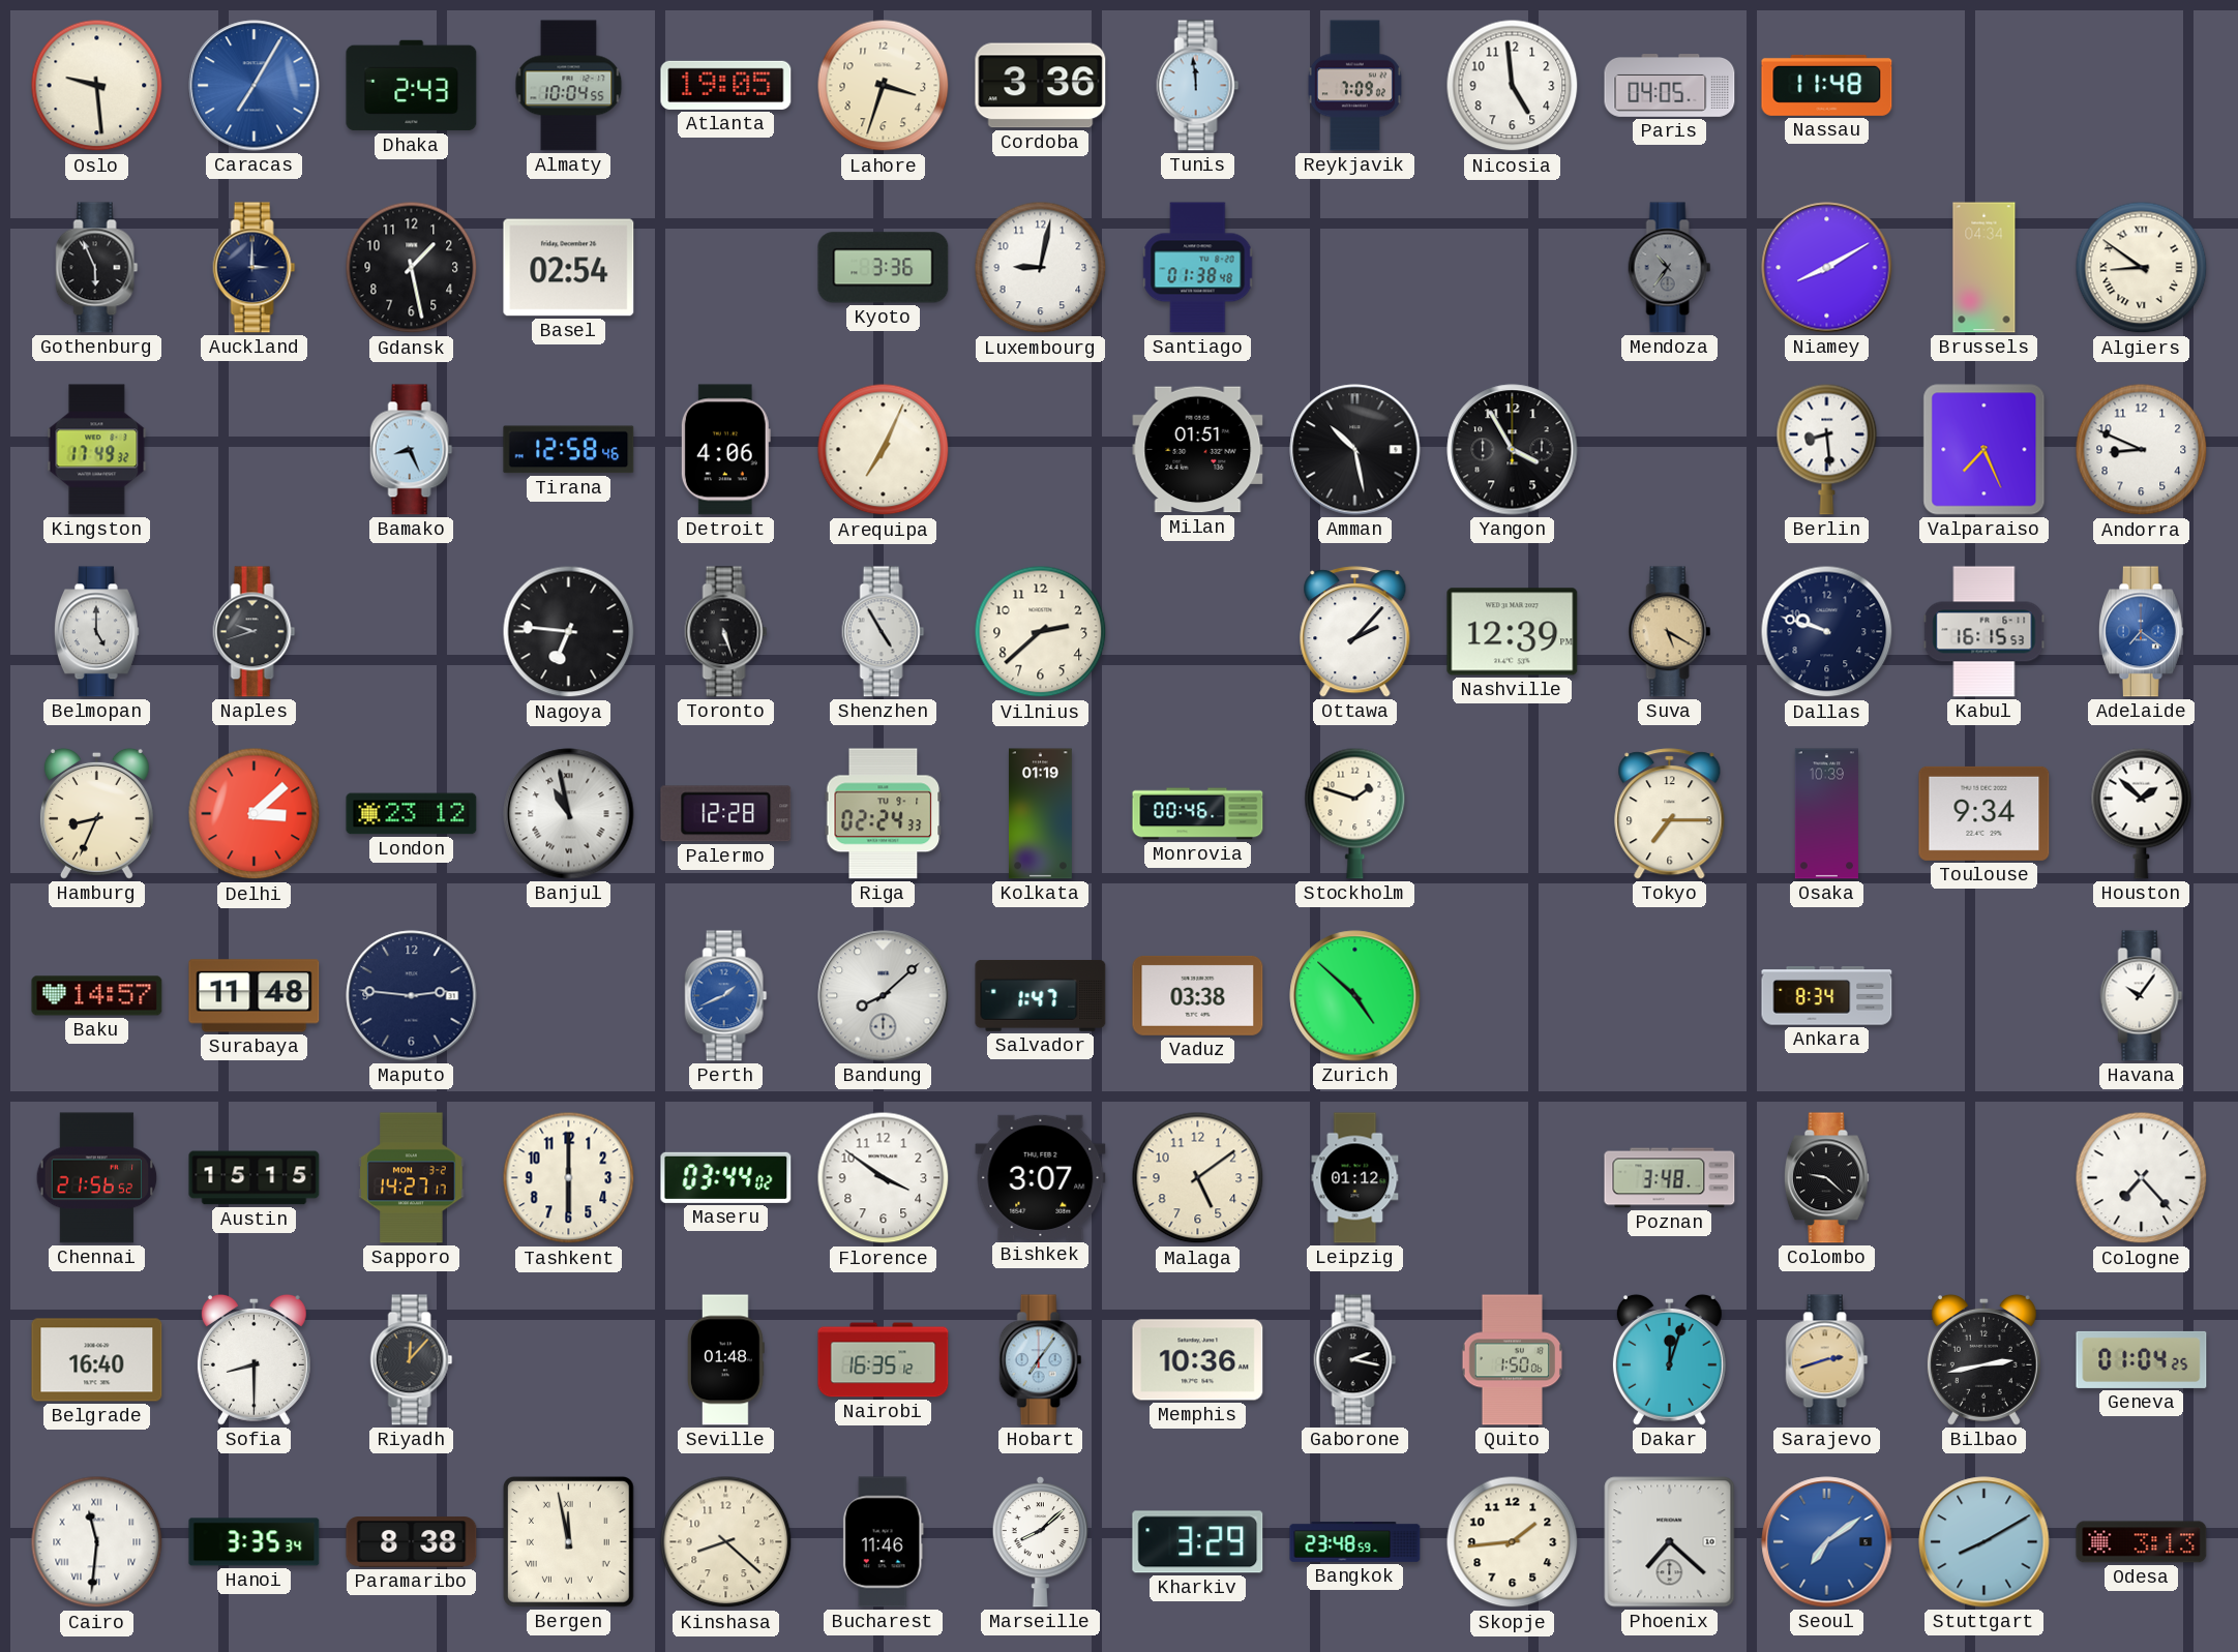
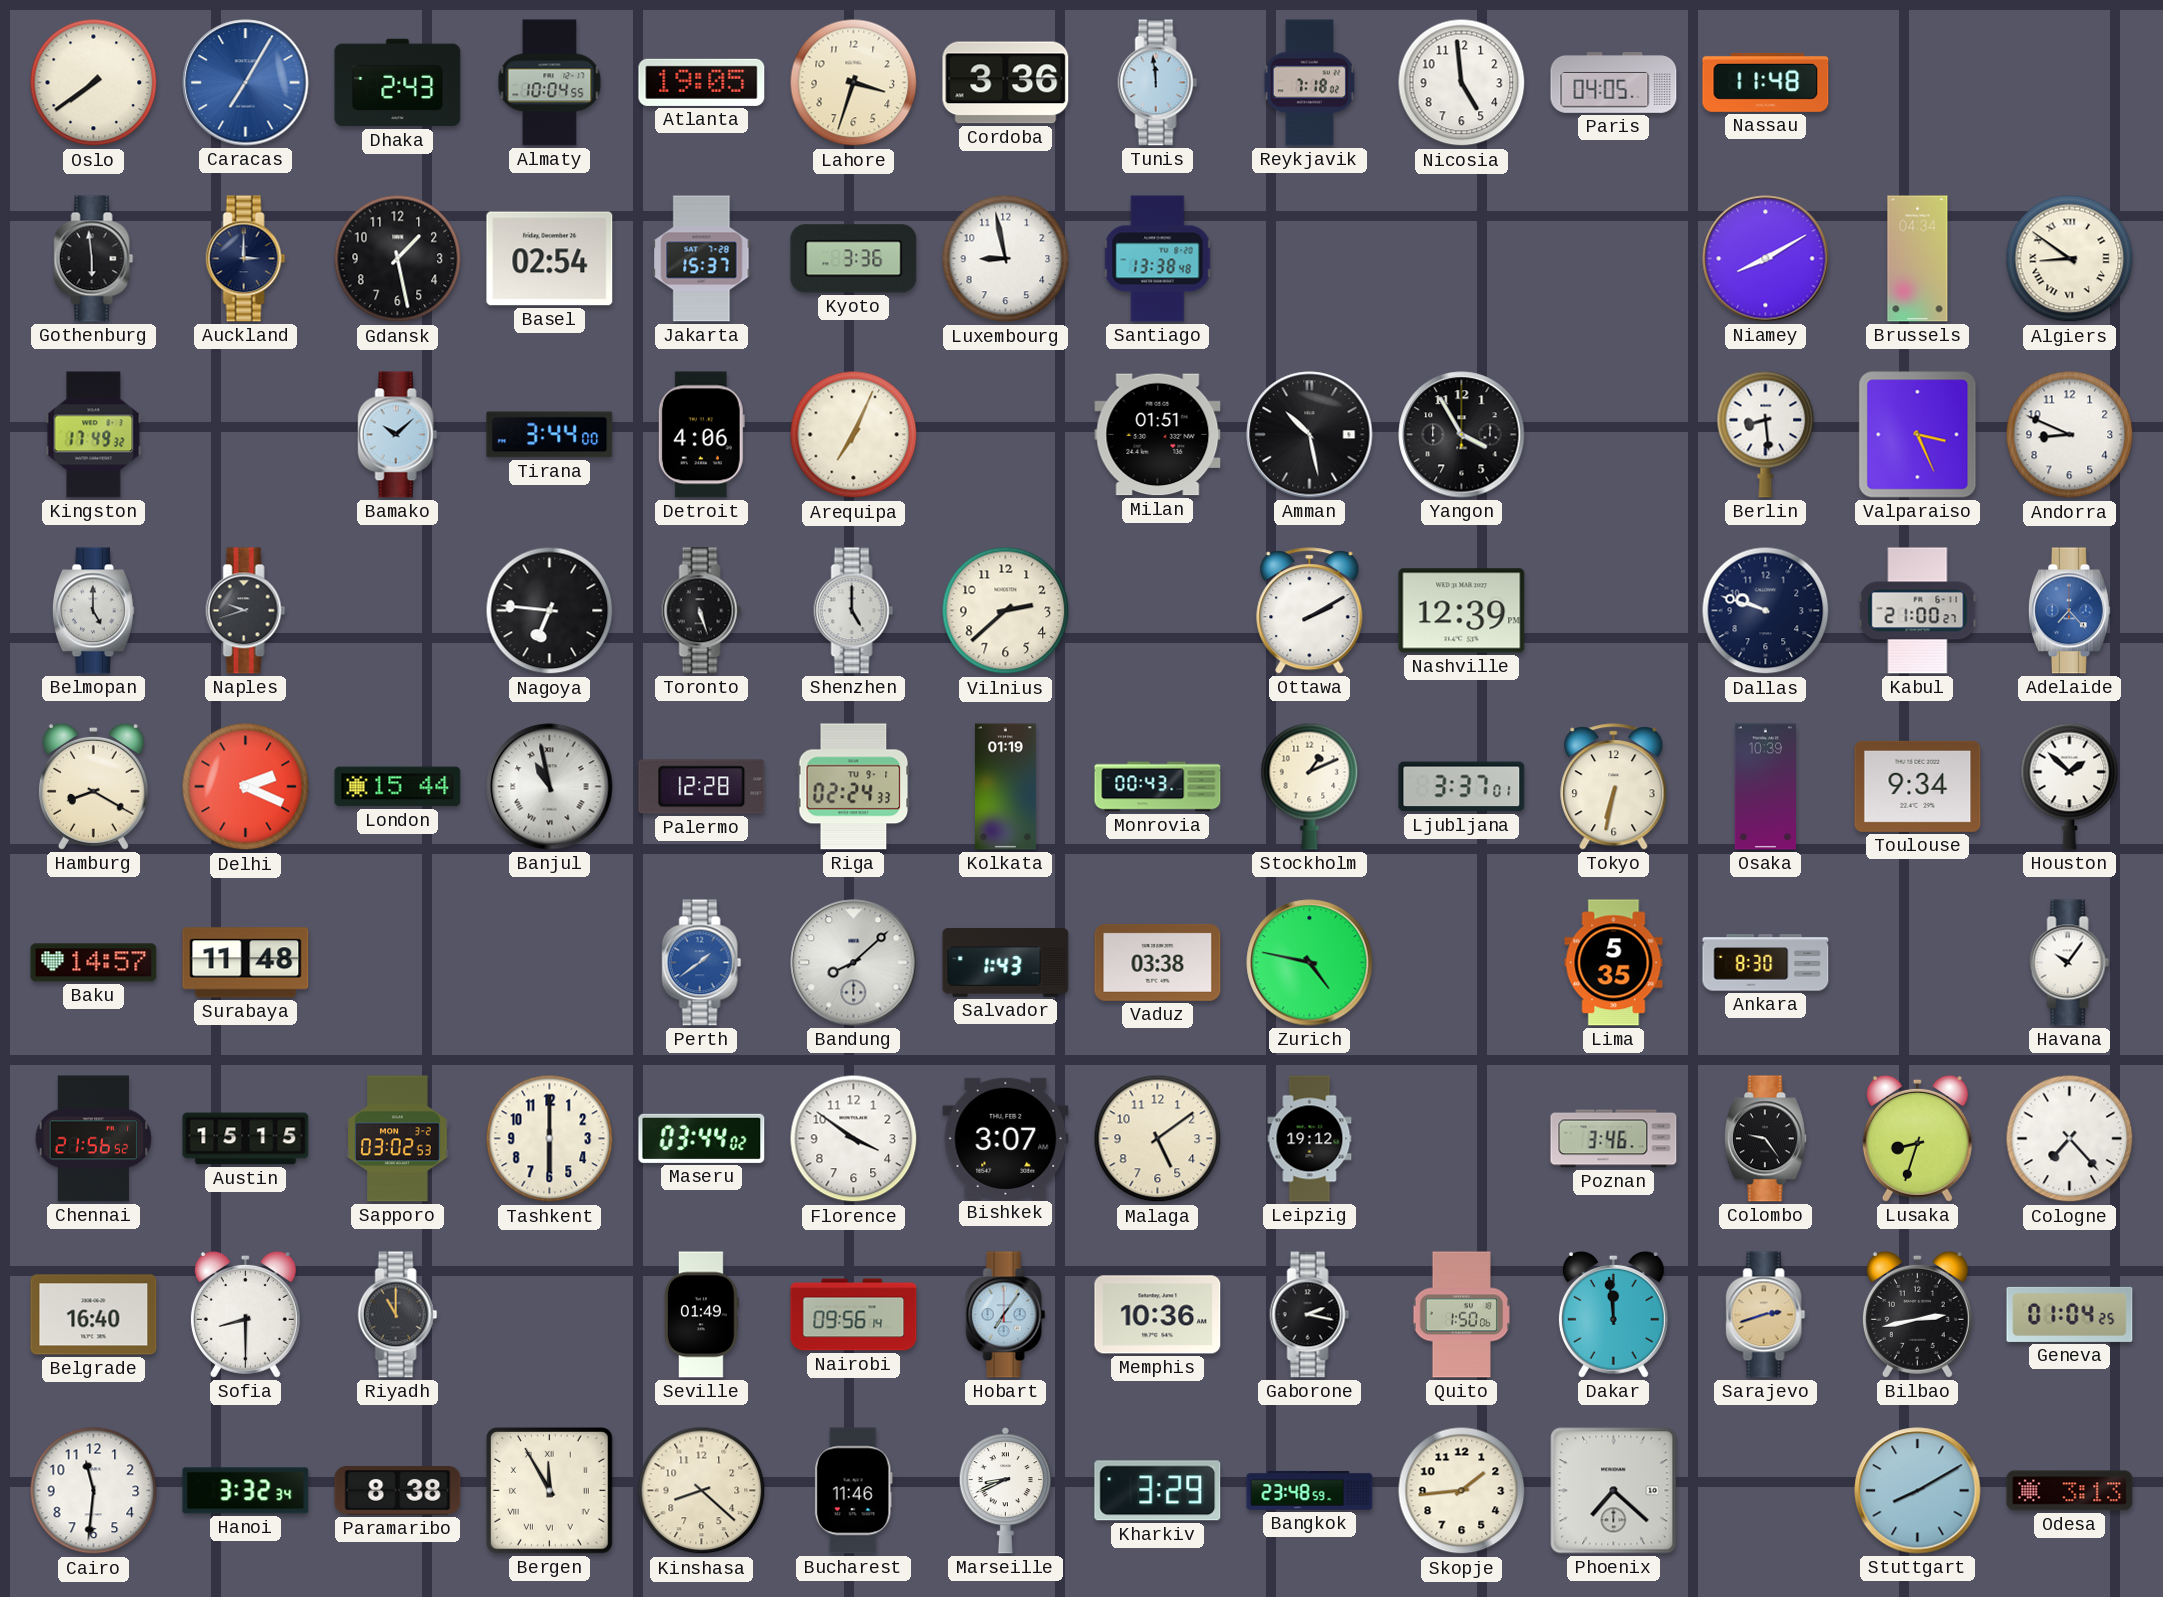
Oslo: 9:29 -> 7:39
Reykjavik: 7:09 -> 7:18
Gothenburg: 5:56 -> 5:59
Jakarta: none -> 15:37
Luxembourg: 9:02 -> 8:58
Santiago: 01:38 -> 13:38
Mendoza: 10:36 -> none
Bamako: 8:26 -> 10:08
Tirana: 12:58 -> 3:44
Valparaiso: 7:26 -> 3:26
Shenzhen: 4:55 -> 5:00
Ottawa: 2:07 -> 2:10
Suva: 5:20 -> none
Kabul: 16:15 -> 21:00
Adelaide: 7:21 -> 7:23
Hamburg: 8:34 -> 8:20
Delhi: 3:08 -> 2:19
London: 23:12 -> 15:44
Monrovia: 00:46 -> 00:43
Stockholm: 1:48 -> 1:11
Ljubljana: none -> 3:37
Tokyo: 7:15 -> 6:32
Maputo: 2:46 -> none
Perth: 1:41 -> 1:39
Salvador: 1:47 -> 1:43
Zurich: 4:52 -> 4:47
Lima: none -> 5:35
Ankara: 8:34 -> 8:30
Sapporo: 14:27 -> 03:02
Leipzig: 01:12 -> 19:12
Poznan: 3:48 -> 3:46
Colombo: 9:22 -> 9:24
Lusaka: none -> 8:33
Riyadh: 12:07 -> 11:00
Seville: 01:48 -> 01:49
Nairobi: 16:35 -> 09:56
Dakar: 12:03 -> 11:59
Cairo numerals: Roman -> Arabic
Hanoi: 3:35 -> 3:32
Bergen: 11:58 -> 11:55
Marseille: 8:08 -> 8:41
Seoul: 7:09 -> none
